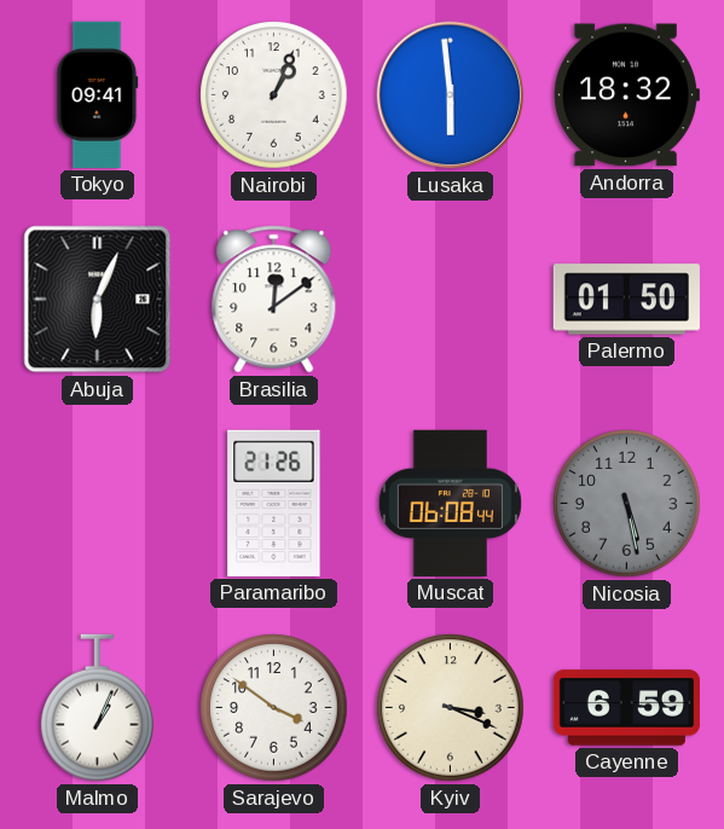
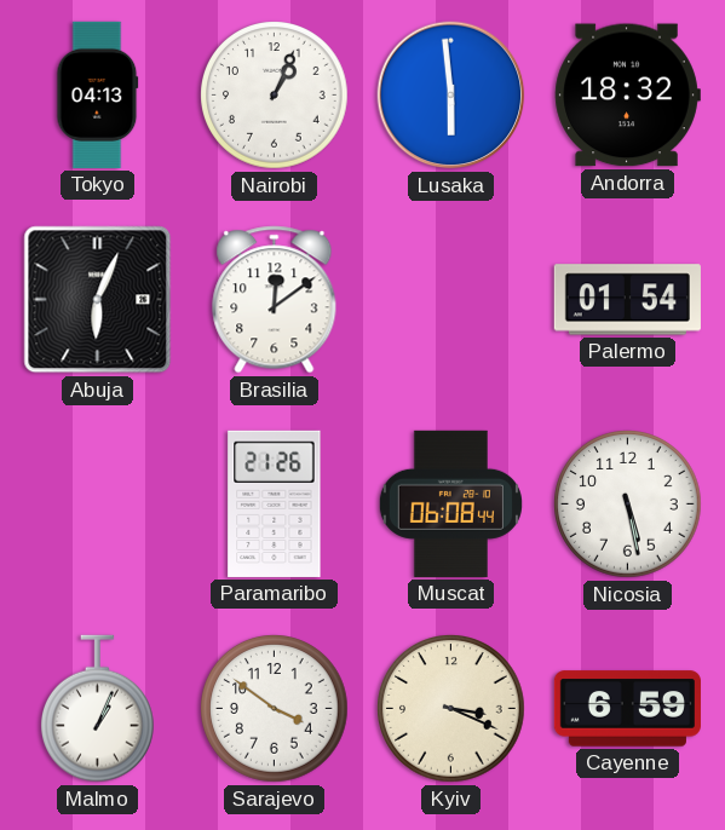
Tokyo: 09:41 -> 04:13
Palermo: 01:50 -> 01:54
Nicosia dial: grey -> white
